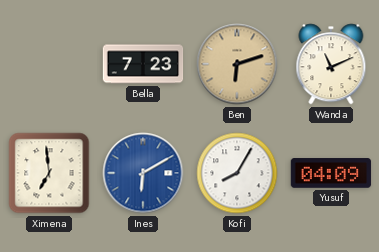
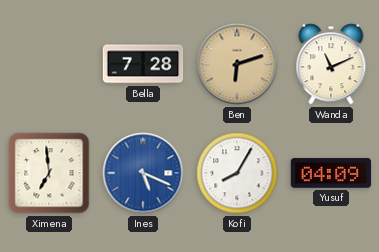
Bella: 7:23 -> 7:28
Ines: 6:10 -> 5:19
